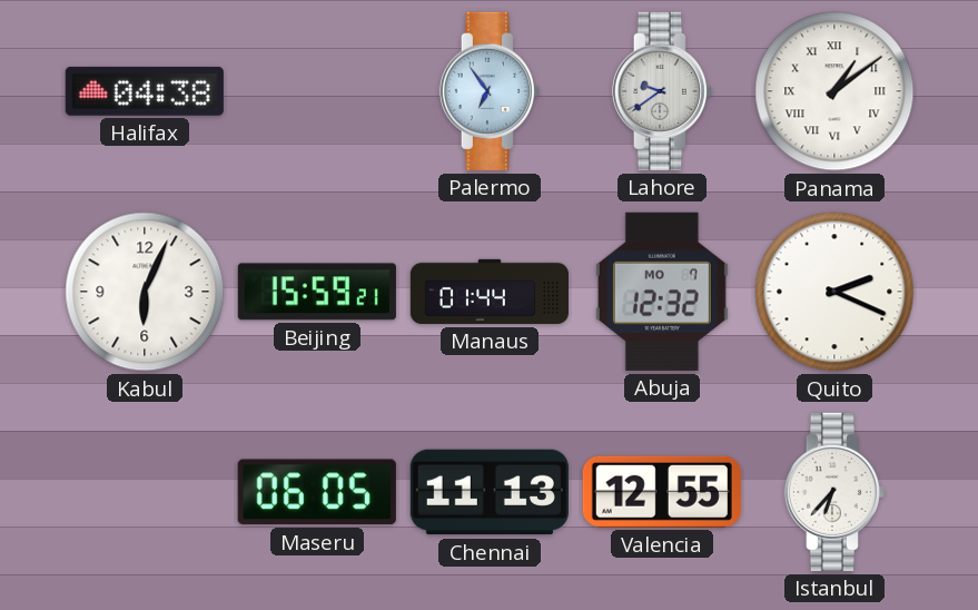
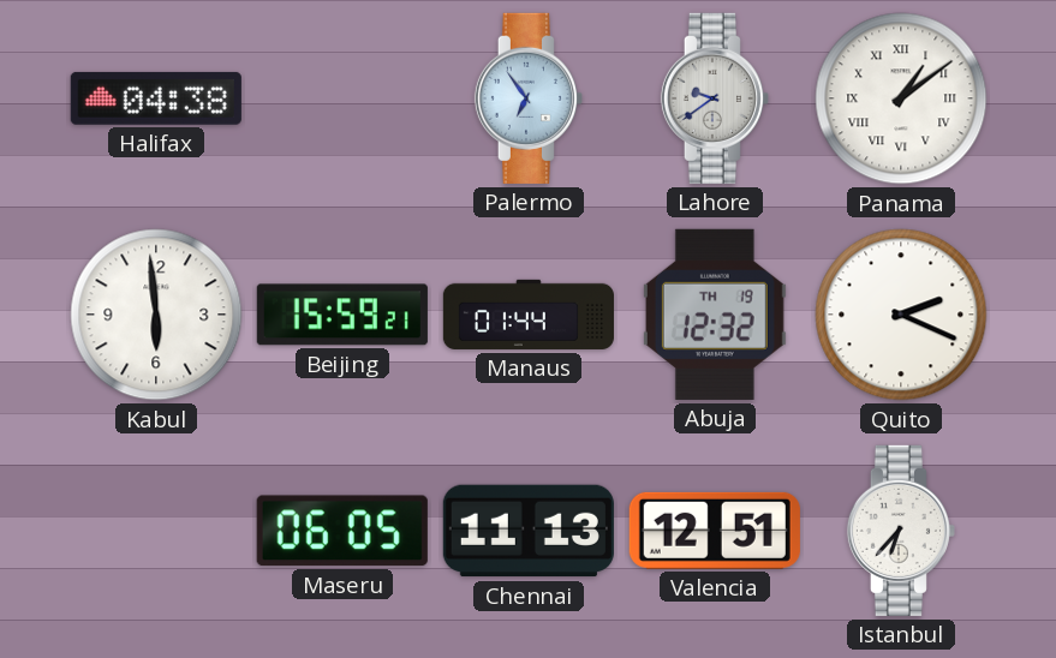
Kabul: 6:04 -> 5:59
Abuja date: MO 7 -> TH 19
Valencia: 12:55 -> 12:51
